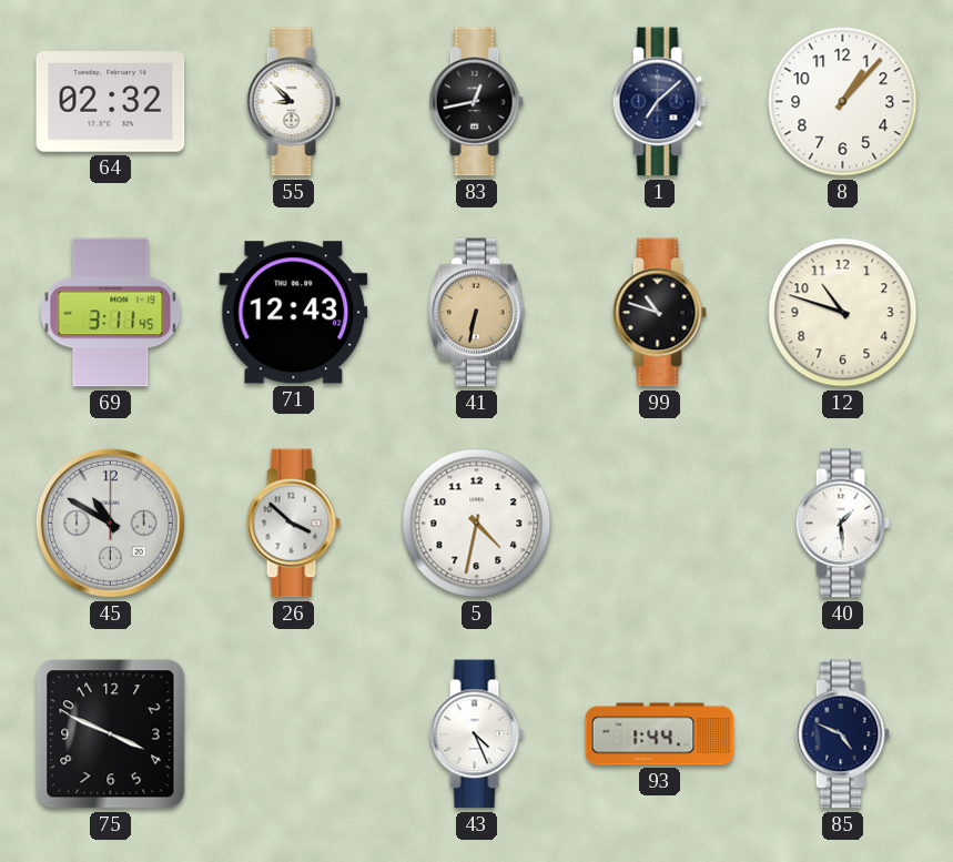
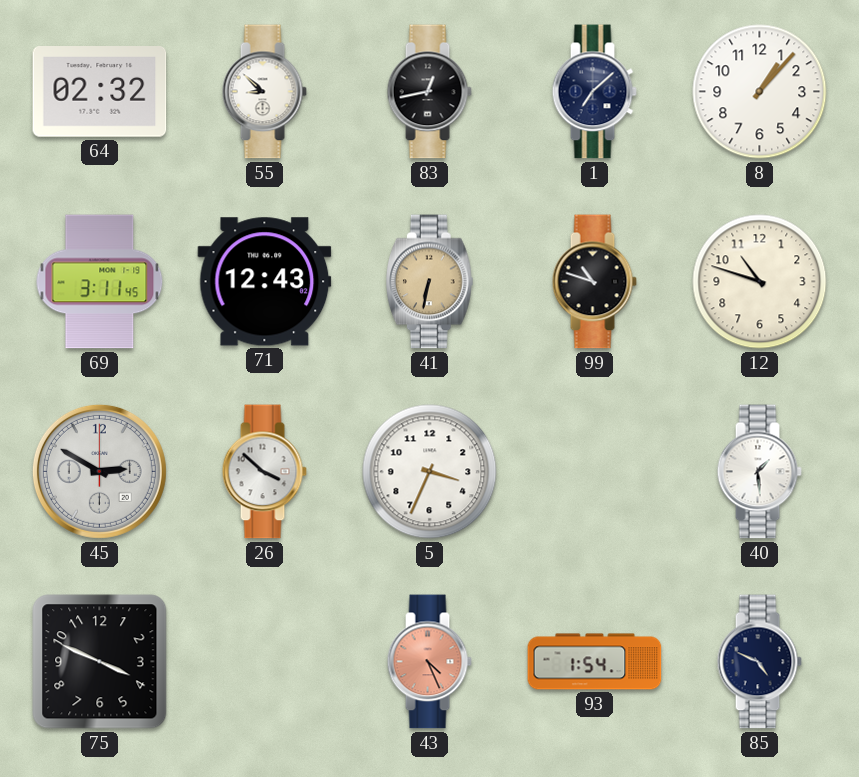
45: 10:50 -> 2:50
5: 4:32 -> 3:34
43 dial: white -> salmon
93: 1:44 -> 1:54
